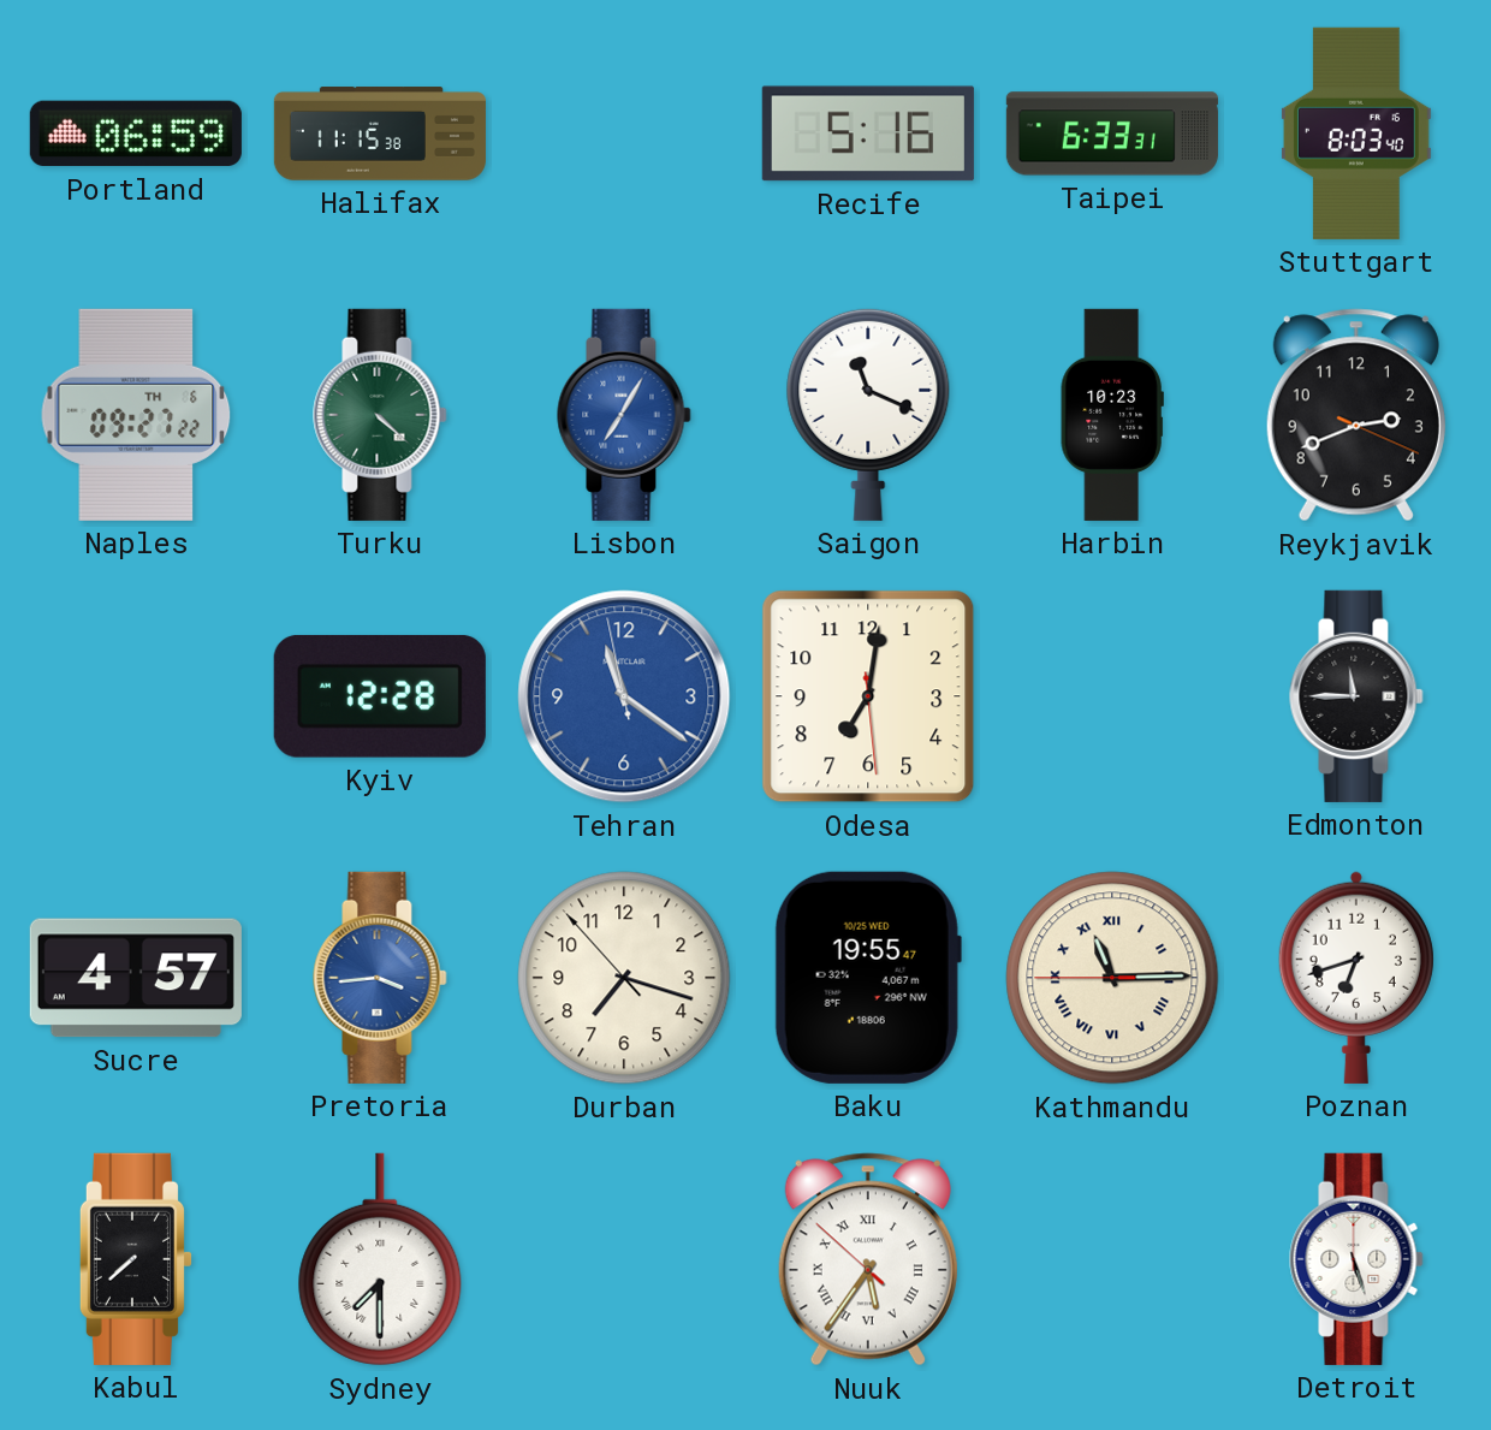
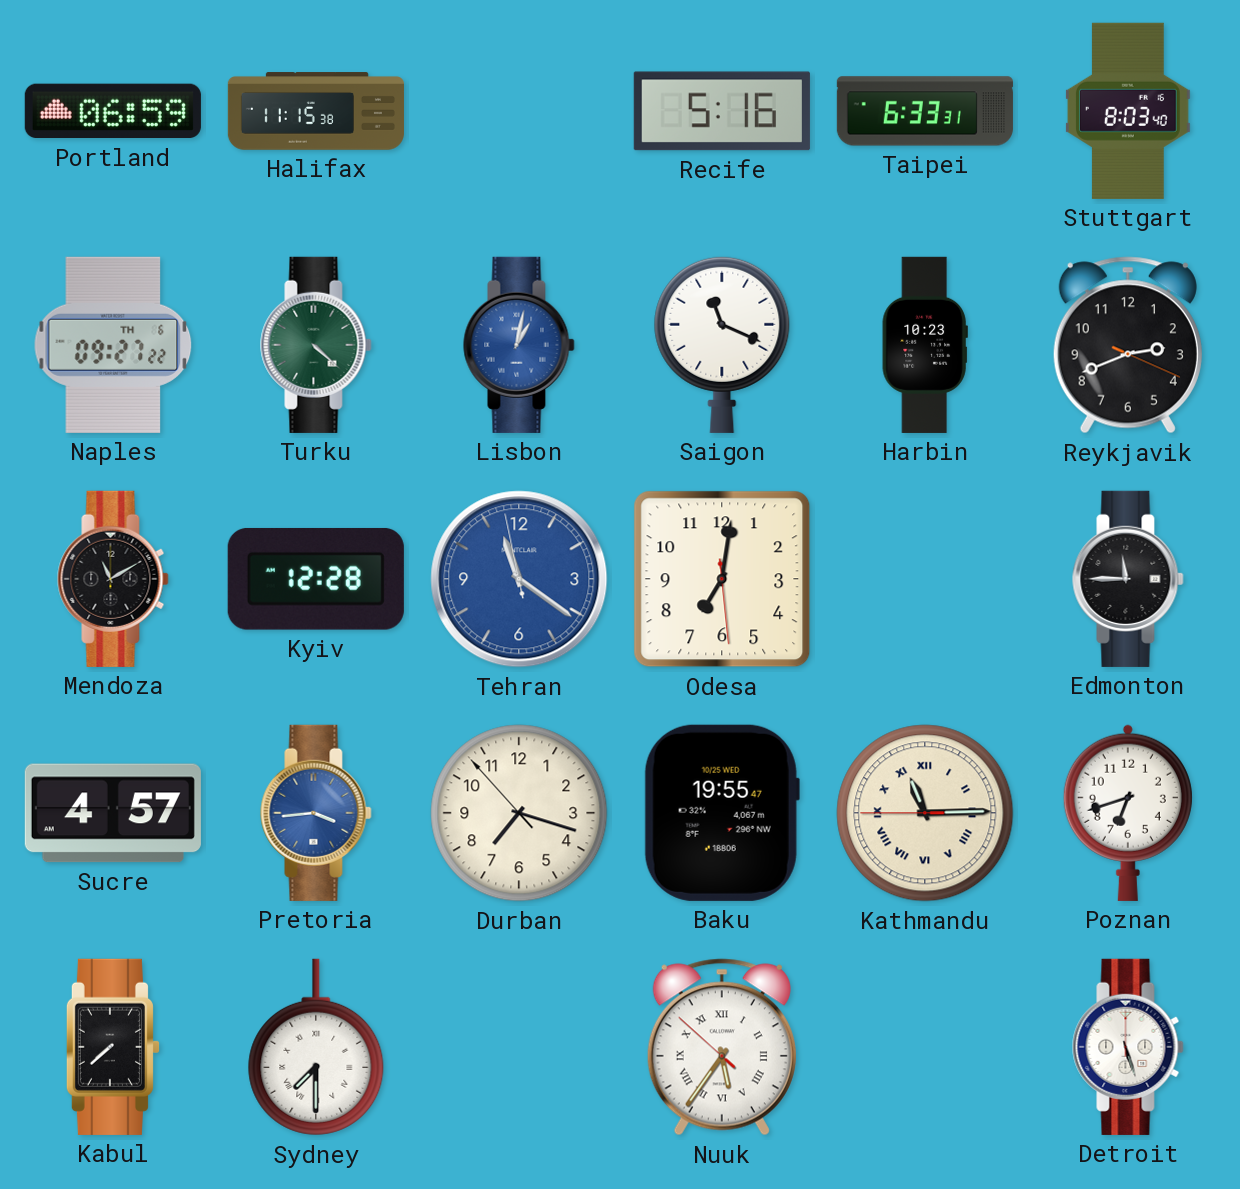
Lisbon: 7:05 -> 1:02
Mendoza: none -> 11:10
